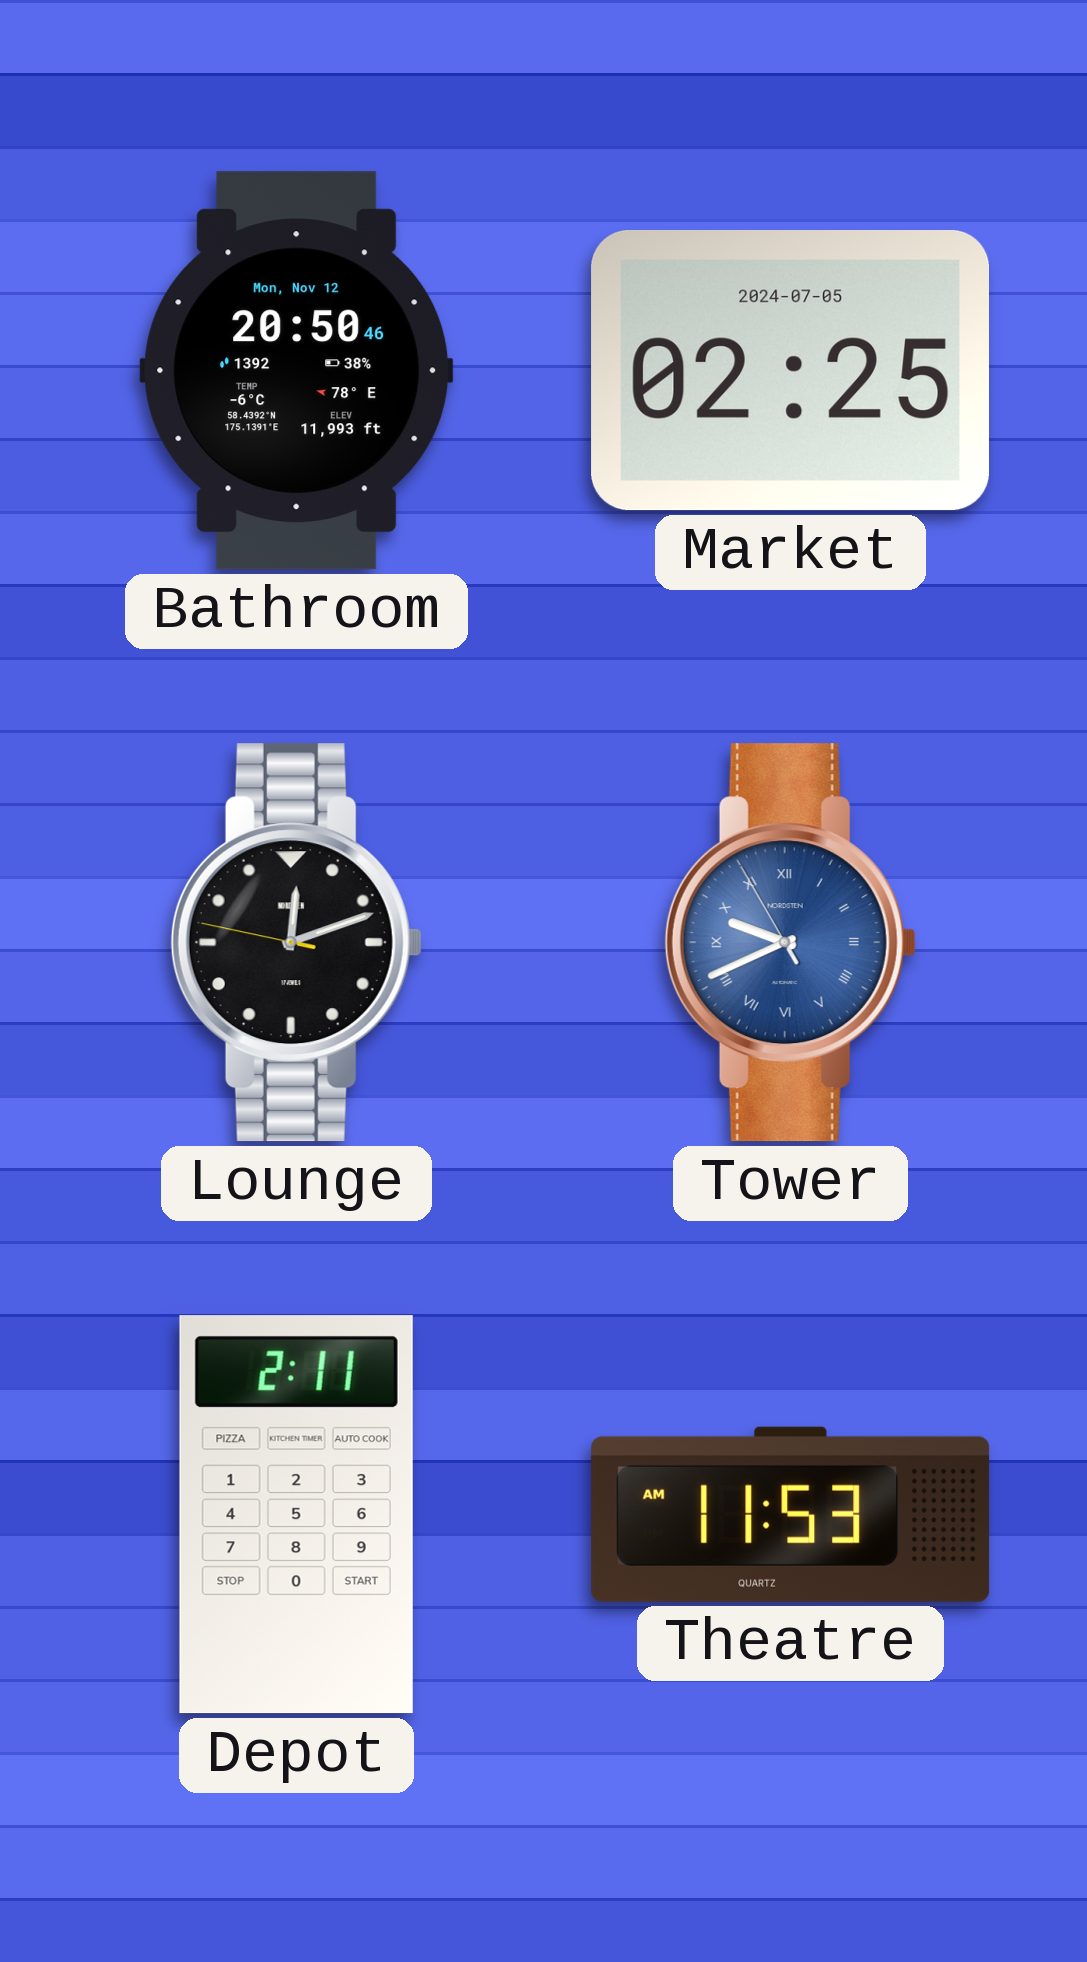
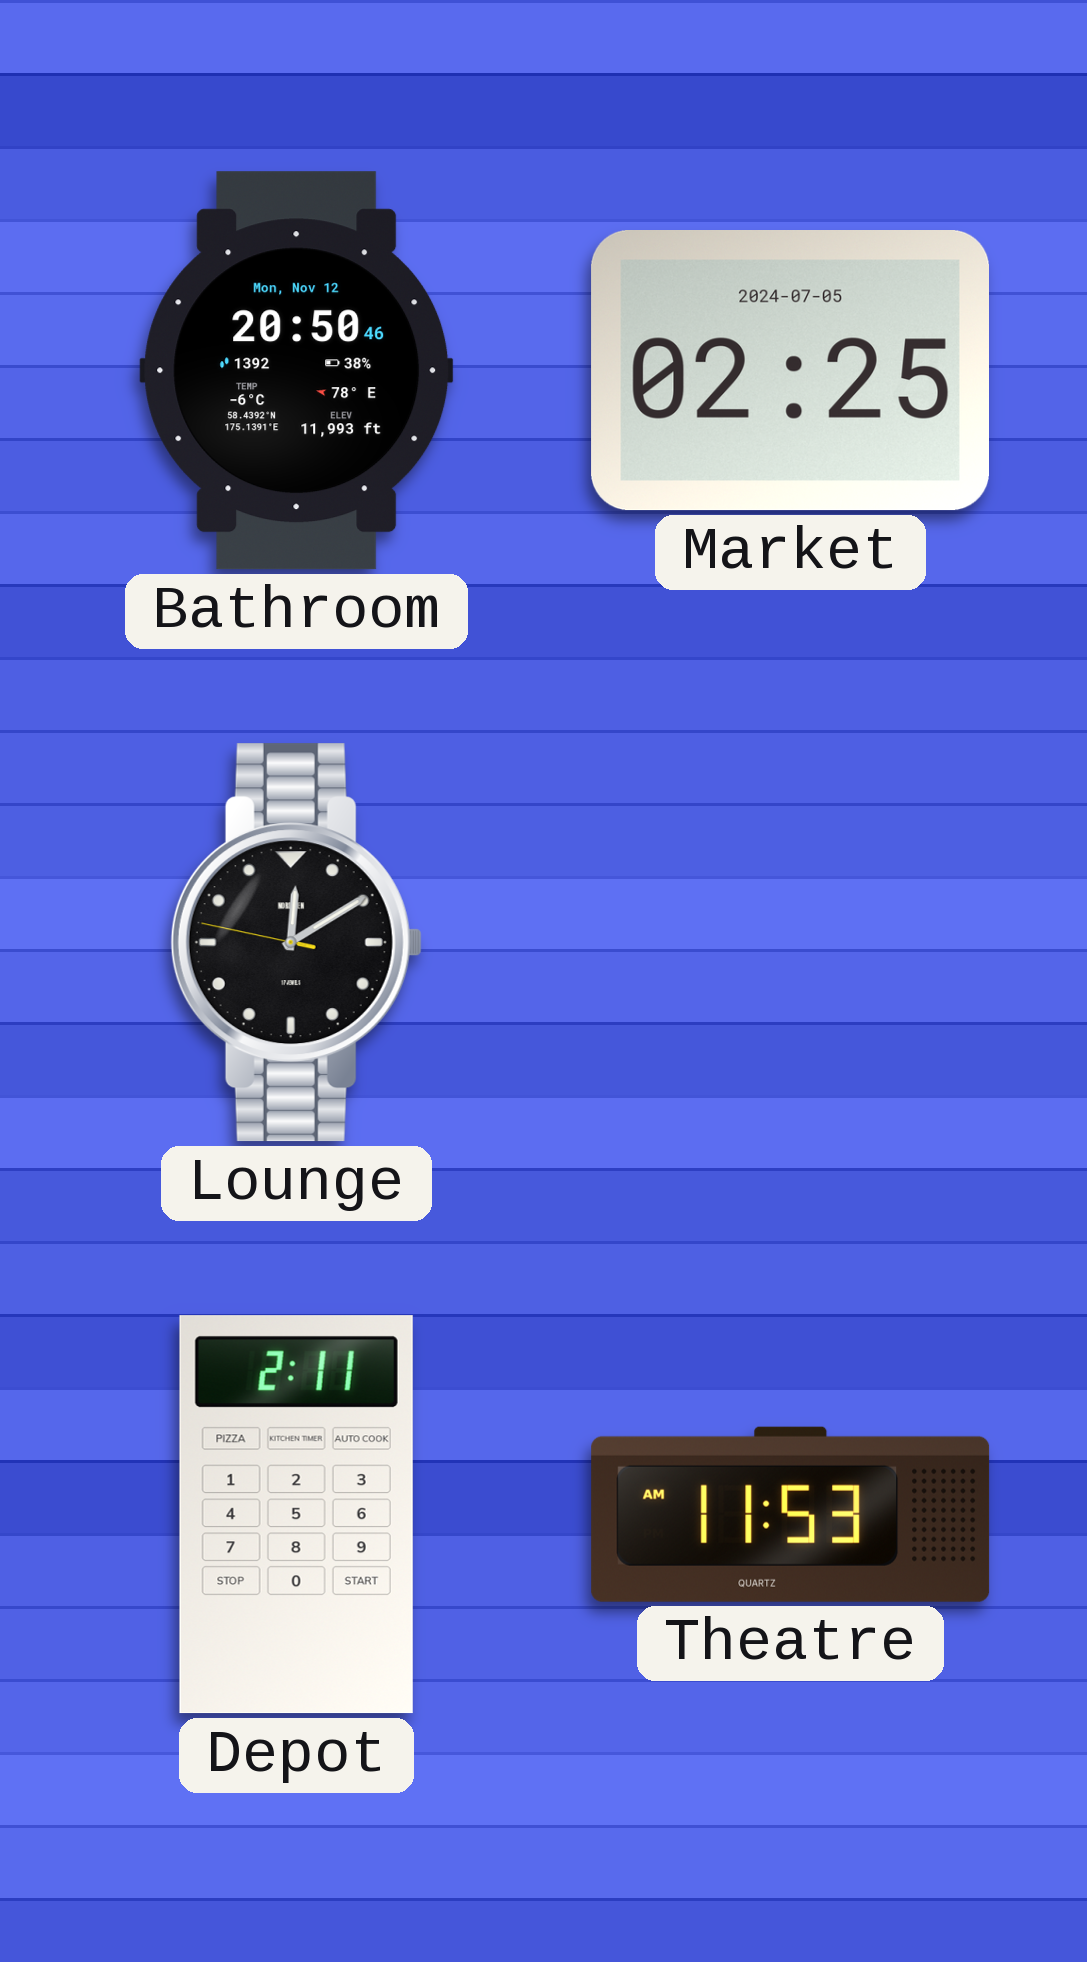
Lounge: 12:11 -> 12:09
Tower: 9:40 -> none
